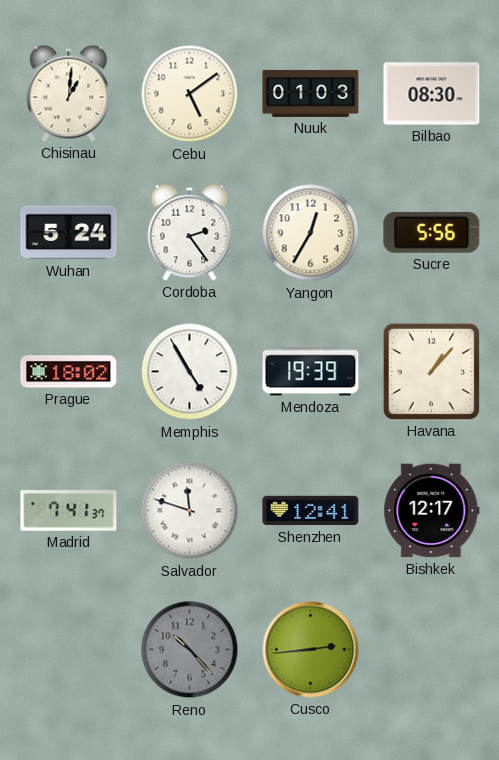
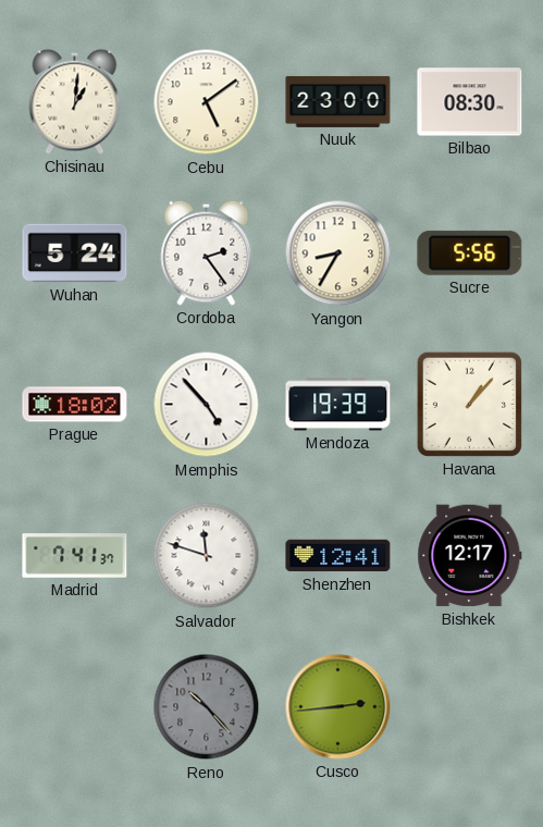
Nuuk: 01:03 -> 23:00
Yangon: 12:35 -> 8:35
Memphis: 4:55 -> 4:53
